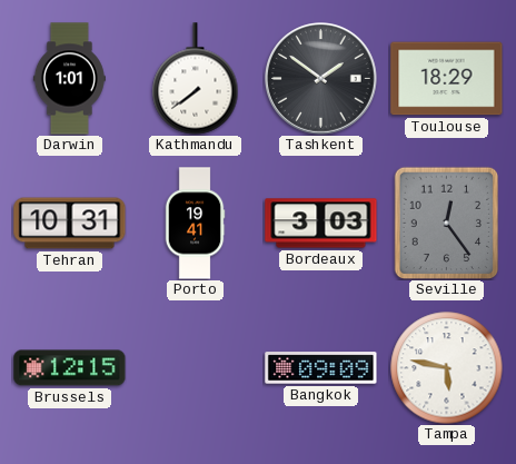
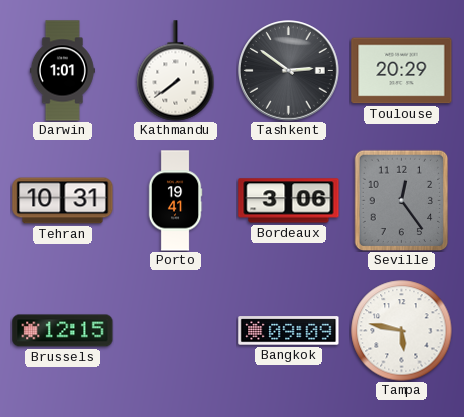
Tashkent: 1:51 -> 2:51
Toulouse: 18:29 -> 20:29
Bordeaux: 3:03 -> 3:06
